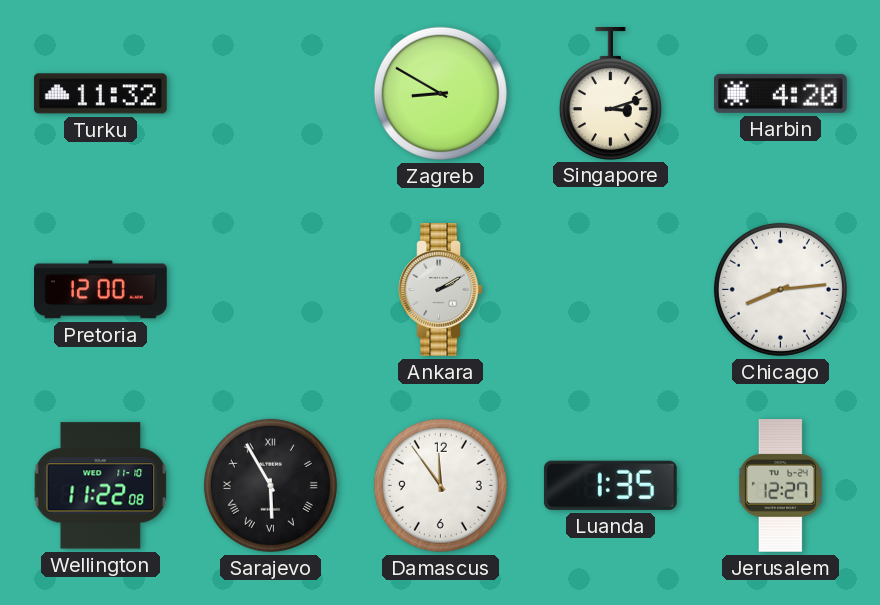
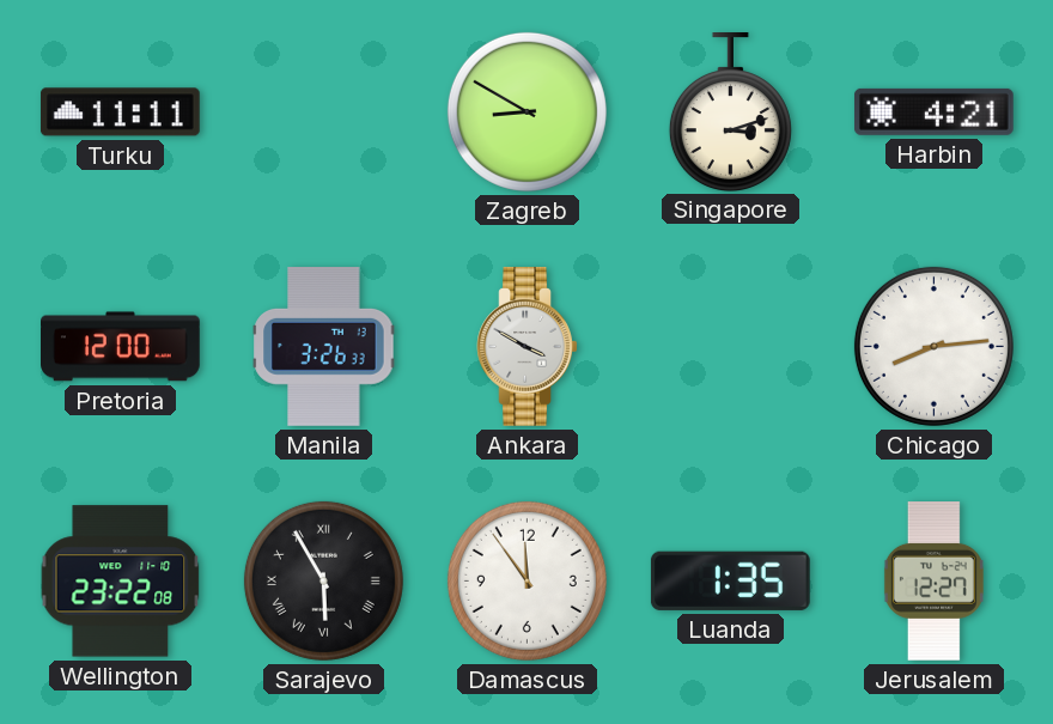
Turku: 11:32 -> 11:11
Harbin: 4:20 -> 4:21
Manila: none -> 3:26
Ankara: 2:10 -> 3:50
Wellington: 11:22 -> 23:22
